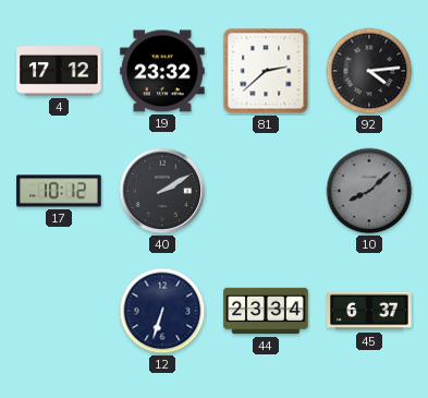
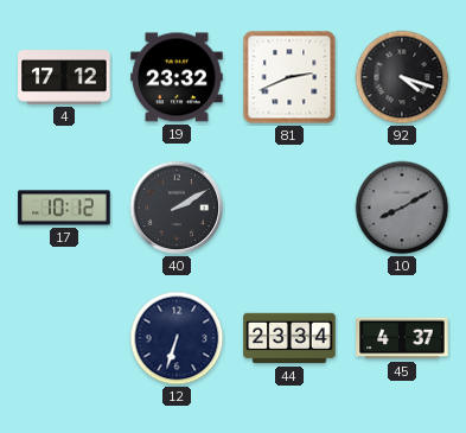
81: 2:38 -> 2:41
92: 4:14 -> 4:18
10: 8:08 -> 8:10
45: 6:37 -> 4:37
